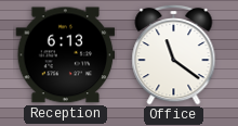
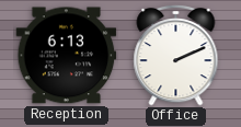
Office: 11:21 -> 2:11
